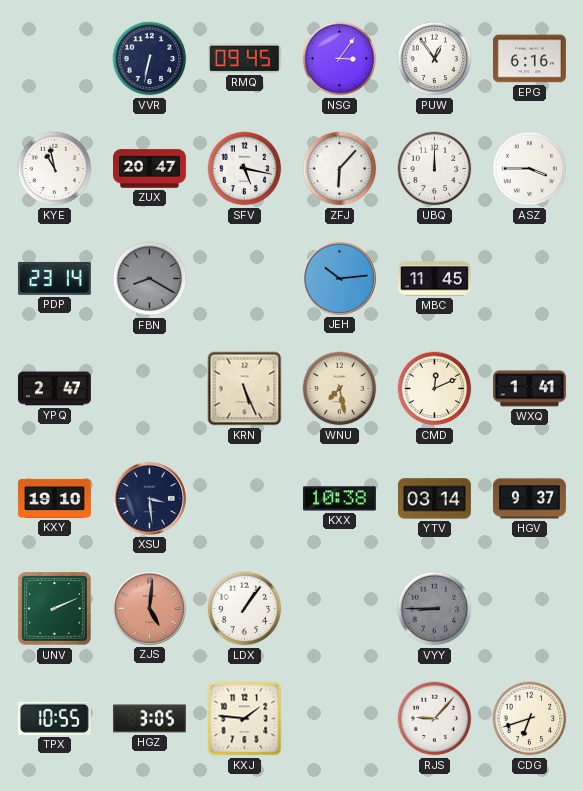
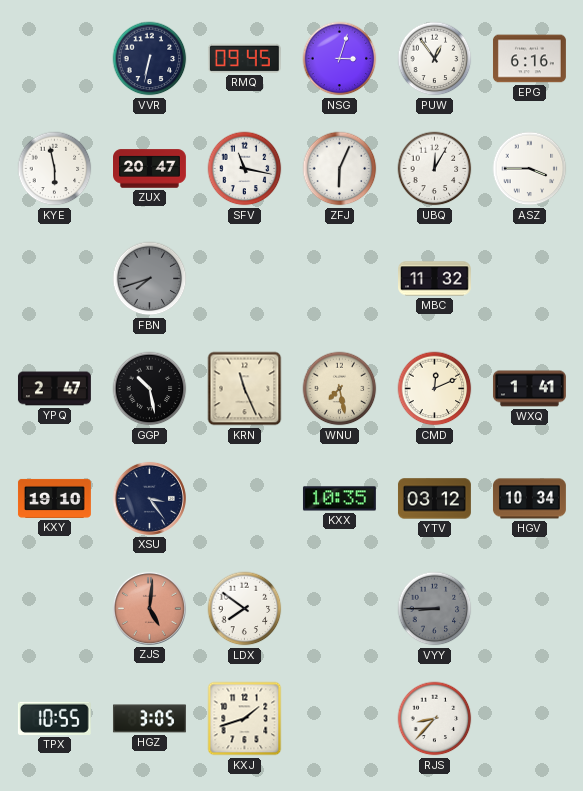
NSG: 3:06 -> 3:03
KYE: 10:58 -> 5:58
SFV: 5:17 -> 11:17
ZFJ: 6:07 -> 6:04
UBQ: 12:00 -> 12:05
PDP: 23:14 -> none
FBN: 8:20 -> 7:42
JEH: 10:14 -> none
MBC: 11:45 -> 11:32
GGP: none -> 10:28
KRN: 5:26 -> 11:26
XSU: 3:29 -> 3:24
KXX: 10:38 -> 10:35
YTV: 03:14 -> 03:12
HGV: 9:37 -> 10:34
UNV: 2:11 -> none
LDX: 1:06 -> 7:51
KXJ: 1:46 -> 1:42
RJS: 9:07 -> 8:37
CDG: 6:42 -> none
